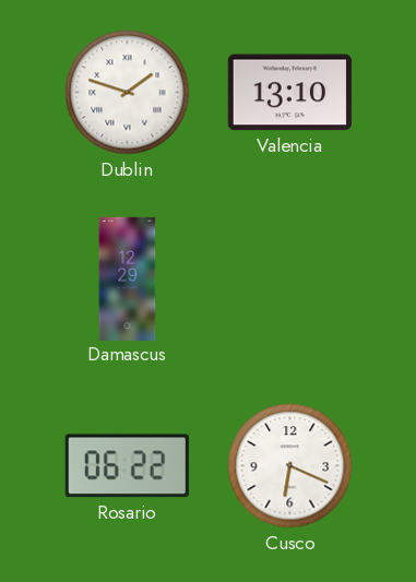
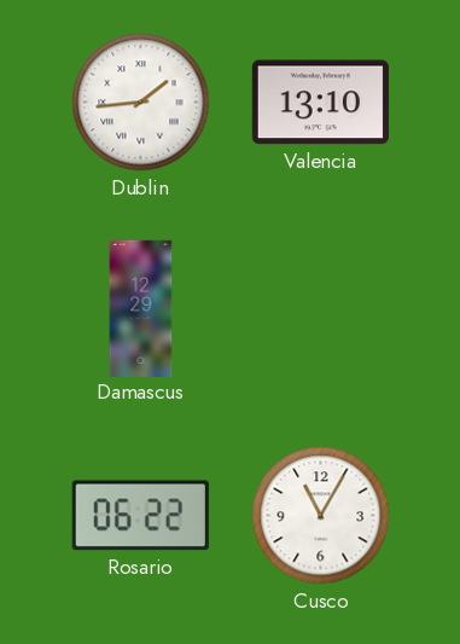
Dublin: 1:48 -> 1:44
Cusco: 6:19 -> 11:05
